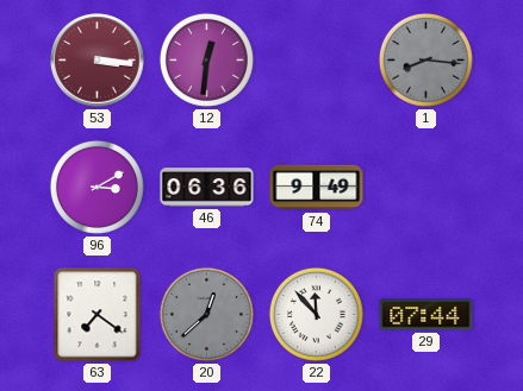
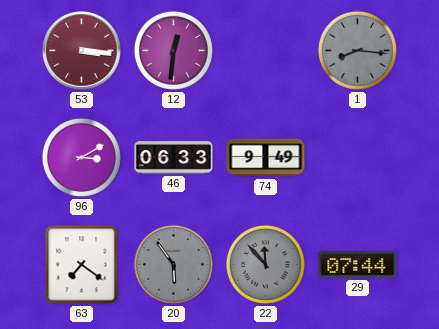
46: 06:36 -> 06:33
20: 12:38 -> 5:54
22 dial: white -> grey
